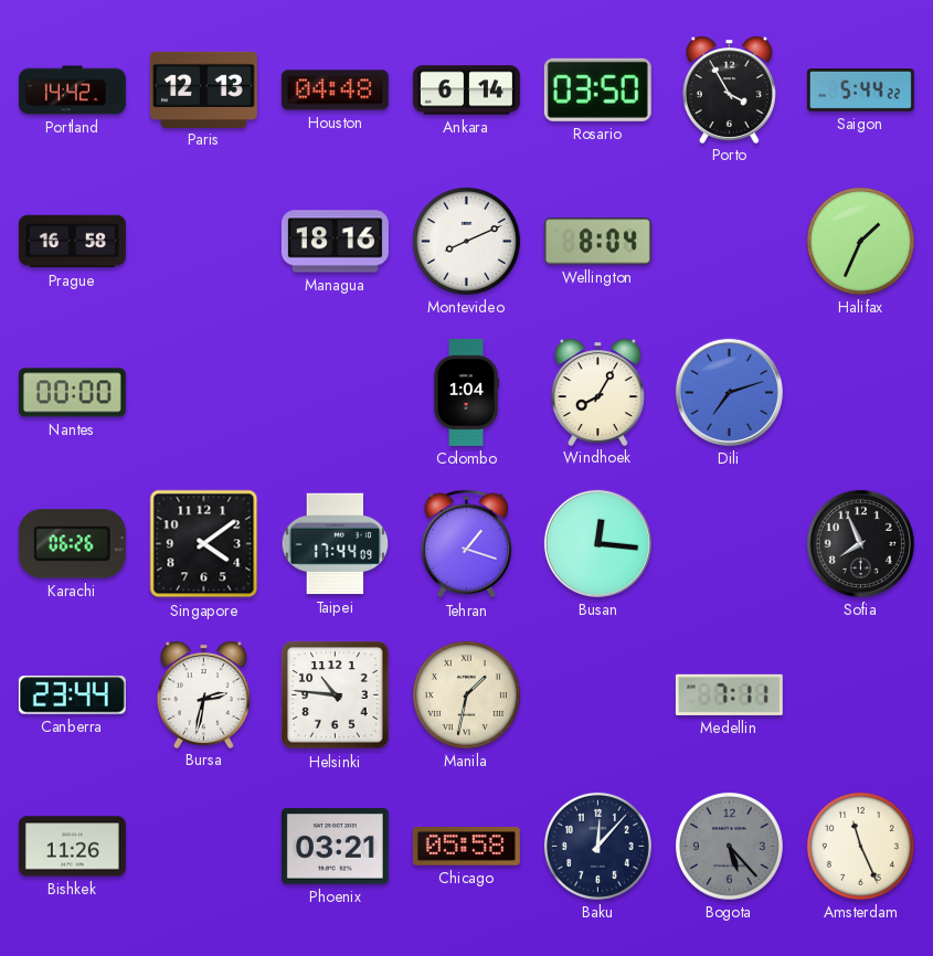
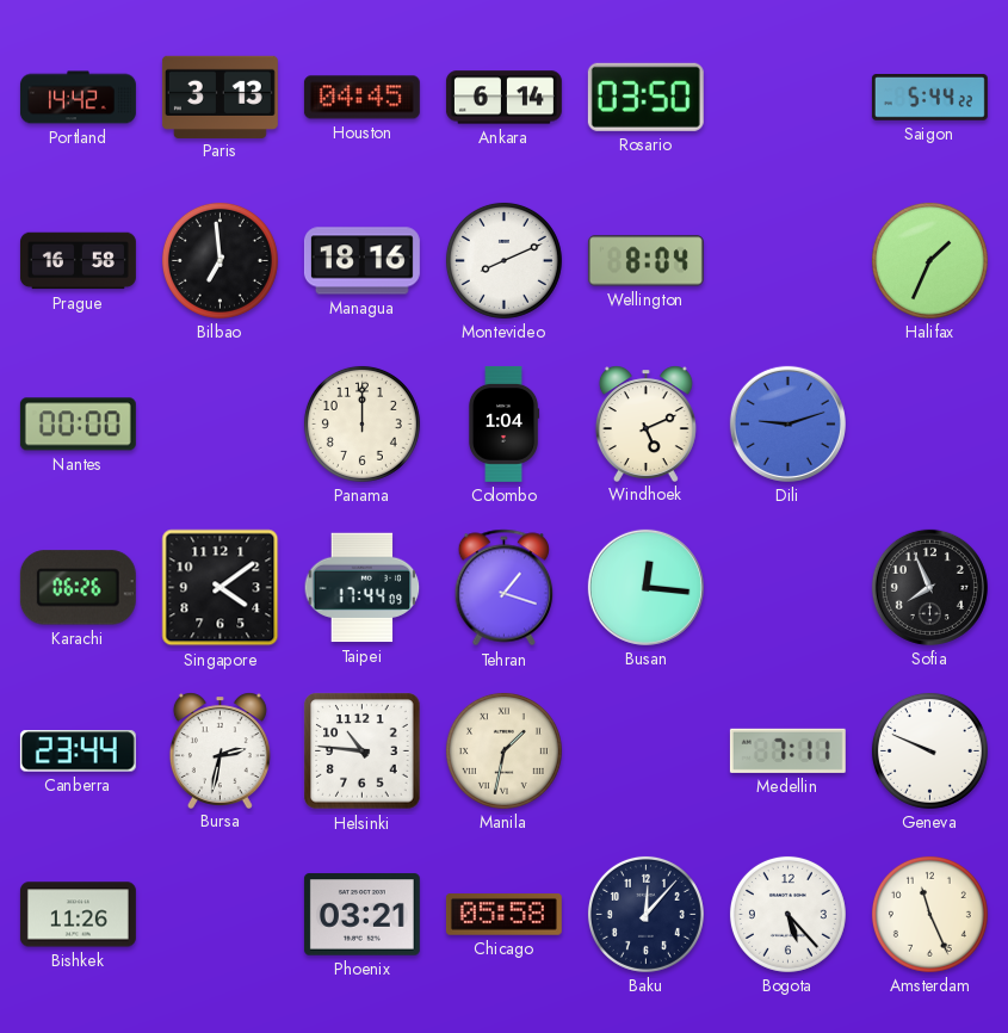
Paris: 12:13 -> 3:13
Houston: 04:48 -> 04:45
Porto: 3:55 -> none
Bilbao: none -> 6:59
Panama: none -> 12:00
Windhoek: 8:05 -> 5:11
Dili: 7:12 -> 9:12
Geneva: none -> 9:49
Bogota dial: grey -> white
